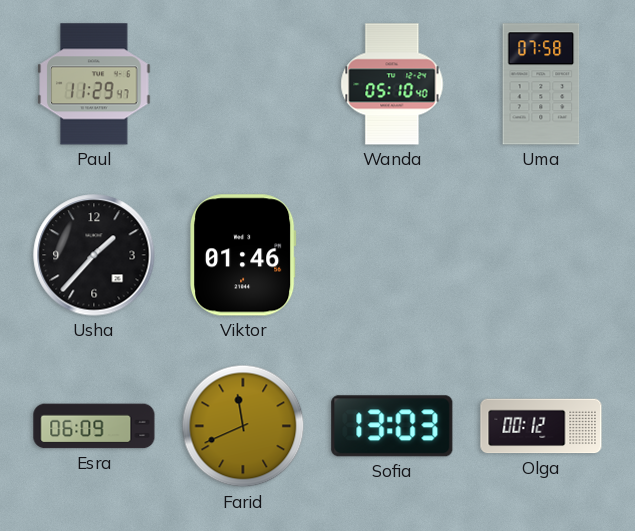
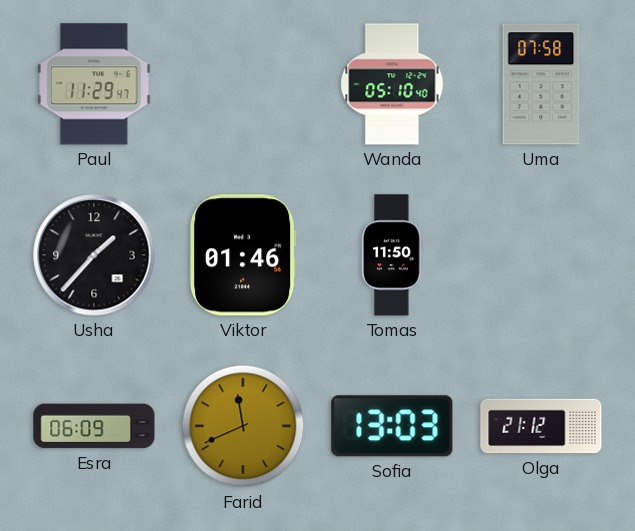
Tomas: none -> 11:50
Olga: 00:12 -> 21:12
